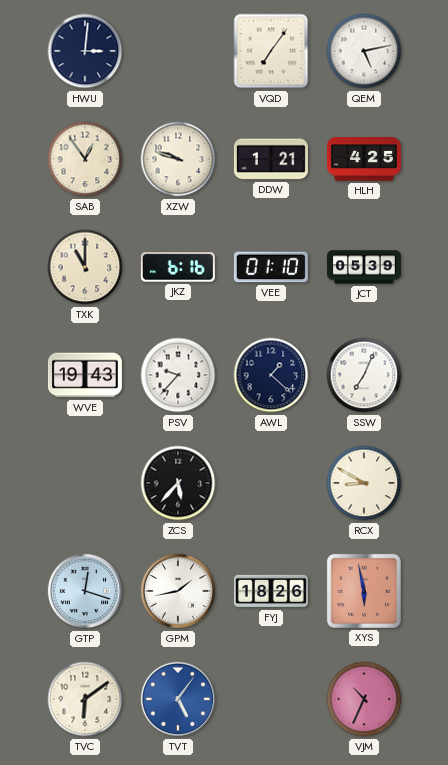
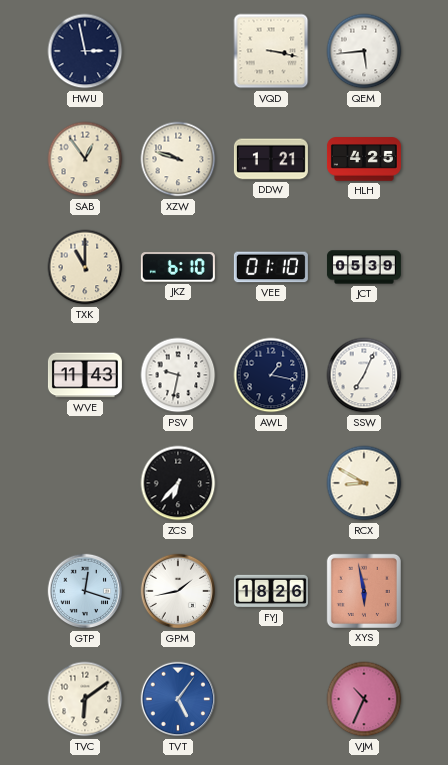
HWU: 3:01 -> 2:58
VQD: 7:06 -> 3:17
QEM: 5:13 -> 5:44
JKZ: 6:16 -> 6:10
WVE: 19:43 -> 11:43
PSV: 9:37 -> 9:32
AWL: 1:22 -> 1:17
ZCS: 5:37 -> 6:37
